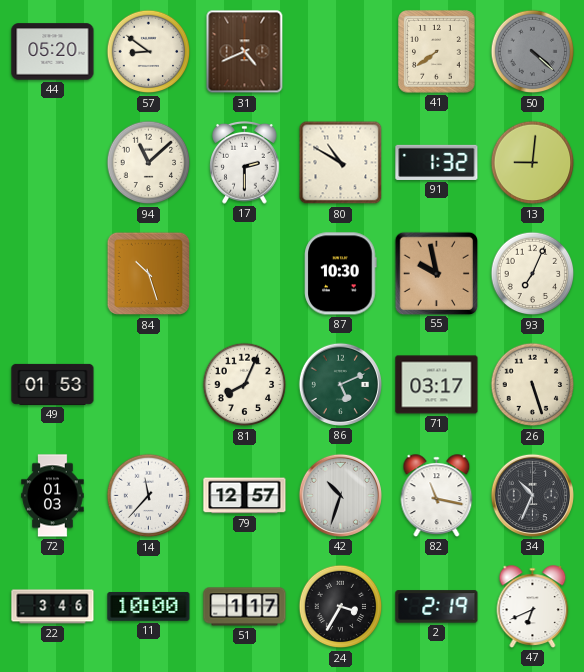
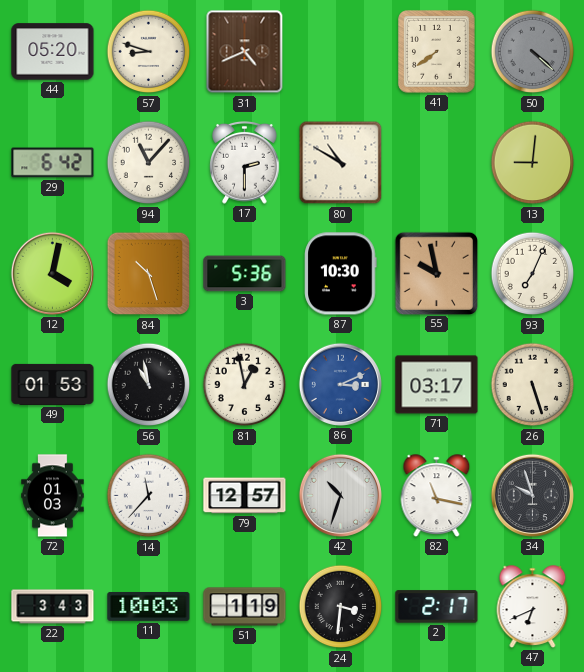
57: 8:51 -> 8:48
29: none -> 6:42
94: 11:08 -> 11:07
91: 1:32 -> none
12: none -> 4:02
3: none -> 5:36
56: none -> 10:58
81: 8:04 -> 12:58
86: 5:11 -> 3:11
86 dial: green -> blue
34: 10:34 -> 9:57
22: 3:46 -> 3:43
11: 10:00 -> 10:03
51: 1:17 -> 1:19
24: 3:35 -> 3:31
2: 2:19 -> 2:17
